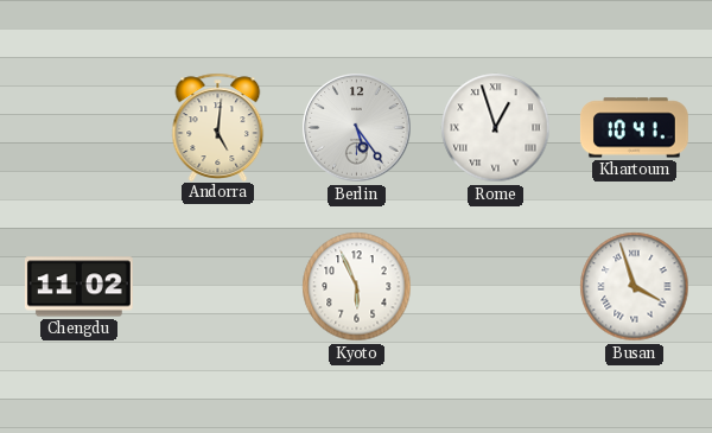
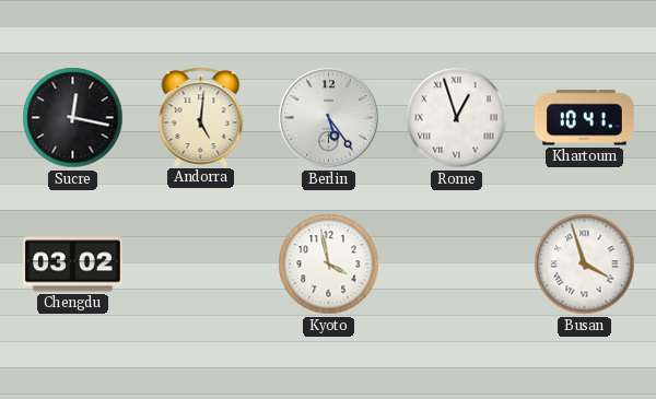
Sucre: none -> 12:17
Chengdu: 11:02 -> 03:02
Kyoto: 5:56 -> 3:58
